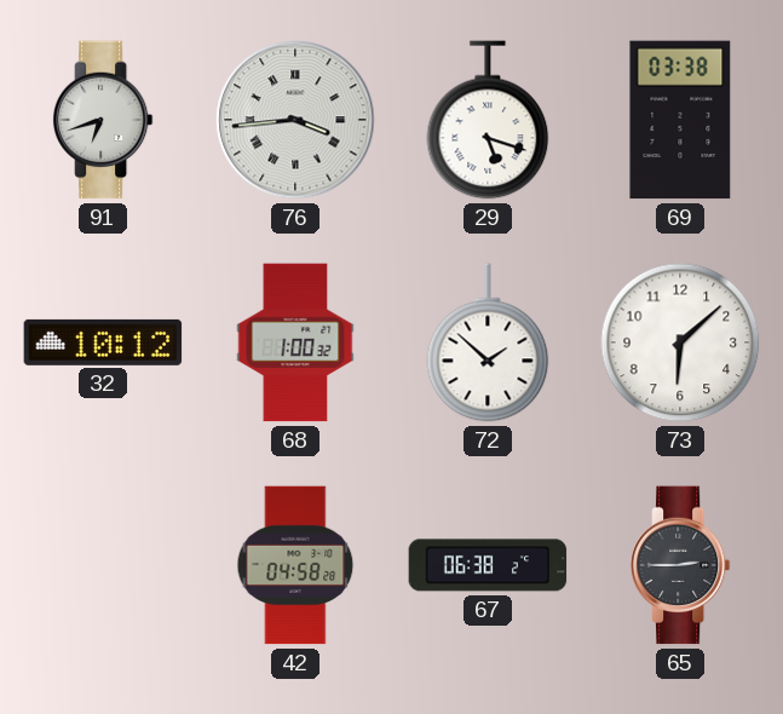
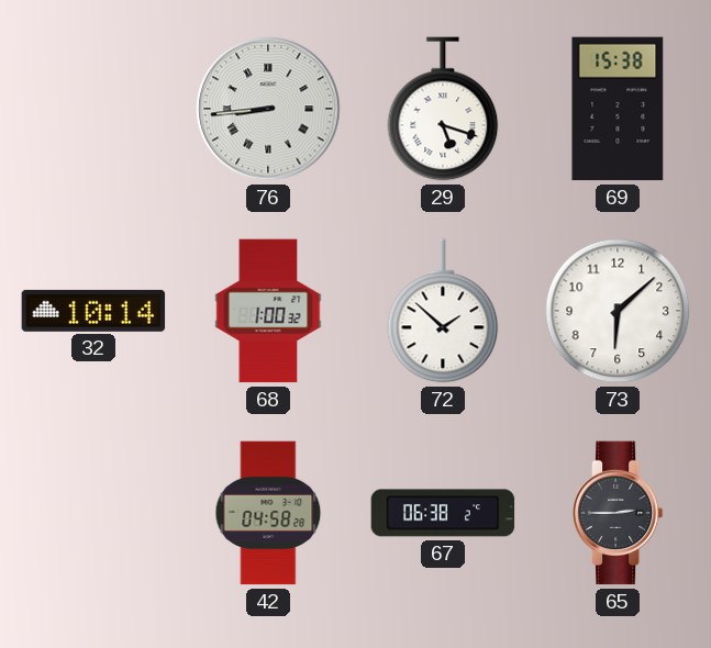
91: 6:42 -> none
76: 3:44 -> 8:44
69: 03:38 -> 15:38
32: 10:12 -> 10:14
